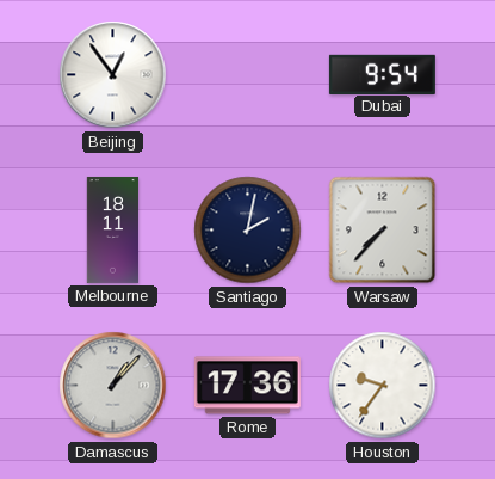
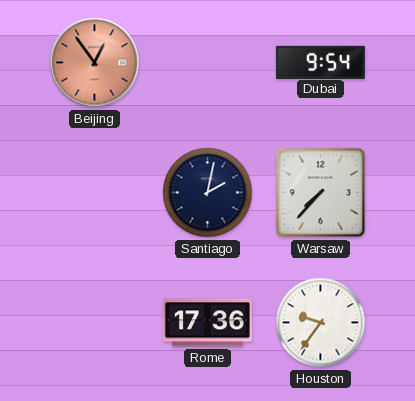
Beijing dial: white -> salmon
Melbourne: 18:11 -> none
Damascus: 1:07 -> none
